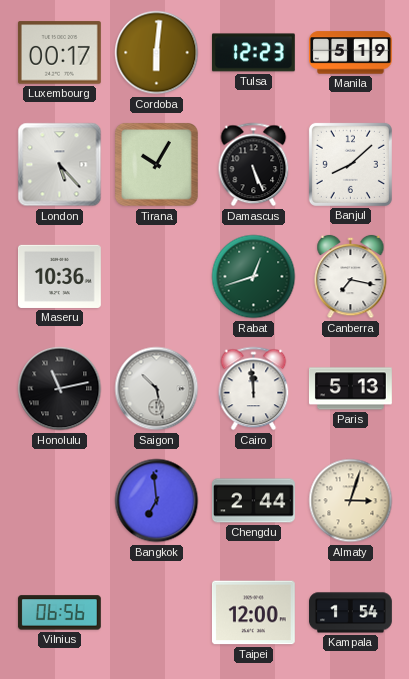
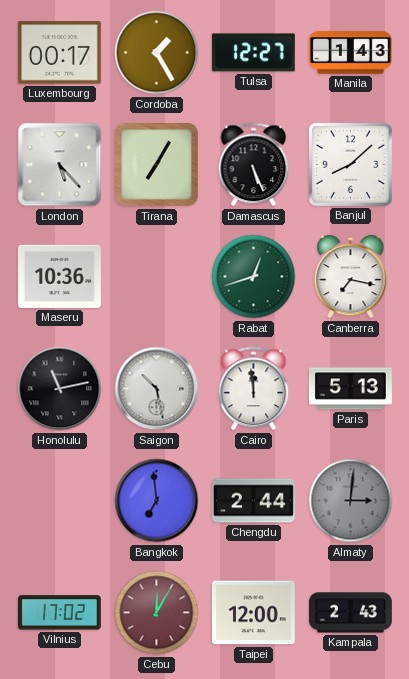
Cordoba: 6:01 -> 1:25
Tulsa: 12:23 -> 12:27
Manila: 5:19 -> 1:43
Tirana: 10:05 -> 7:05
Almaty: 3:03 -> 3:01
Almaty dial: cream -> grey
Vilnius: 06:56 -> 17:02
Cebu: none -> 12:05
Kampala: 1:54 -> 2:43
